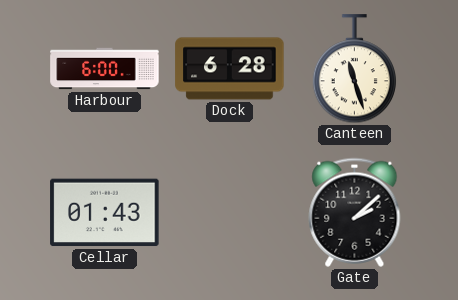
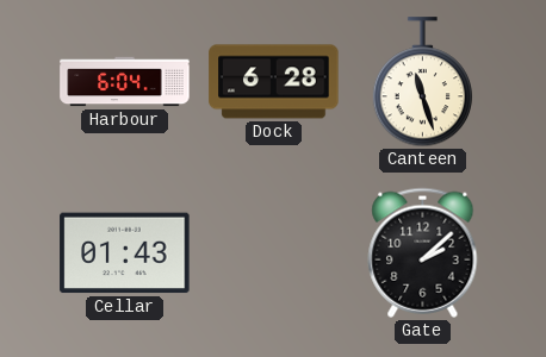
Harbour: 6:00 -> 6:04
